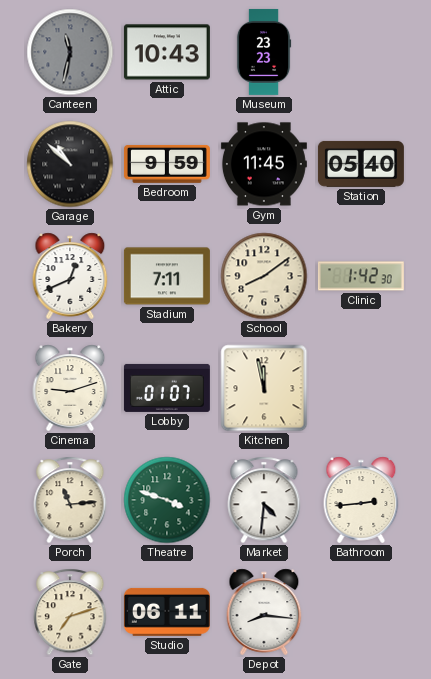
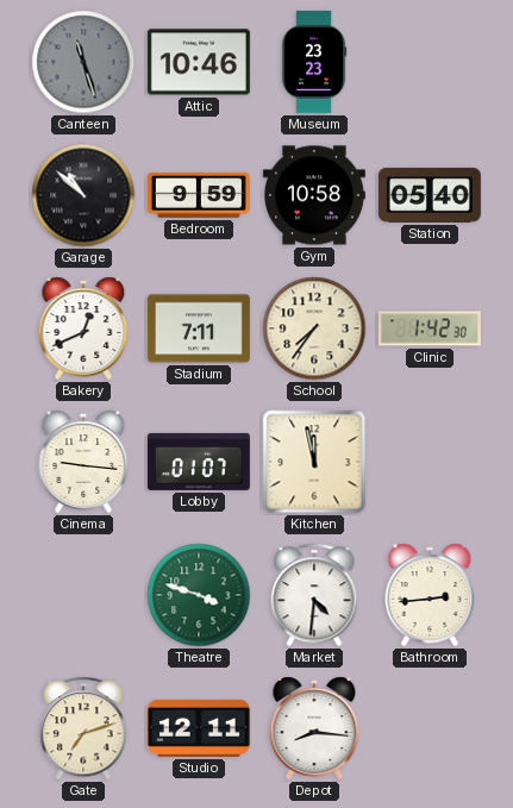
Canteen: 11:32 -> 11:27
Attic: 10:43 -> 10:46
Gym: 11:45 -> 10:58
School: 8:09 -> 7:36
Cinema: 9:12 -> 9:16
Porch: 11:14 -> none
Studio: 06:11 -> 12:11
